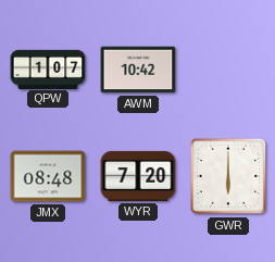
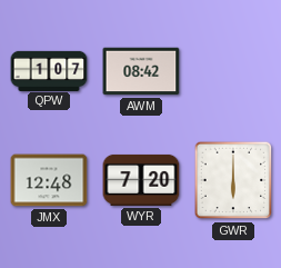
AWM: 10:42 -> 08:42
JMX: 08:48 -> 12:48
